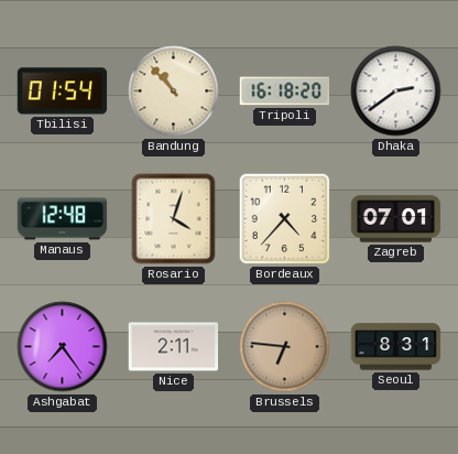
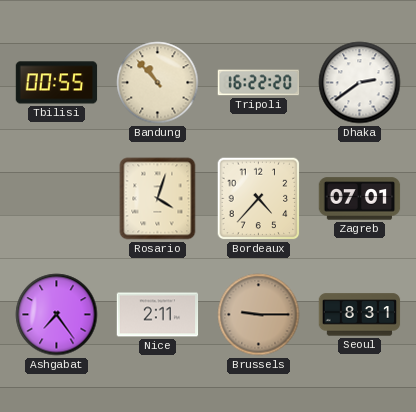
Tbilisi: 01:54 -> 00:55
Tripoli: 16:18 -> 16:22
Manaus: 12:48 -> none
Brussels: 6:46 -> 9:15
